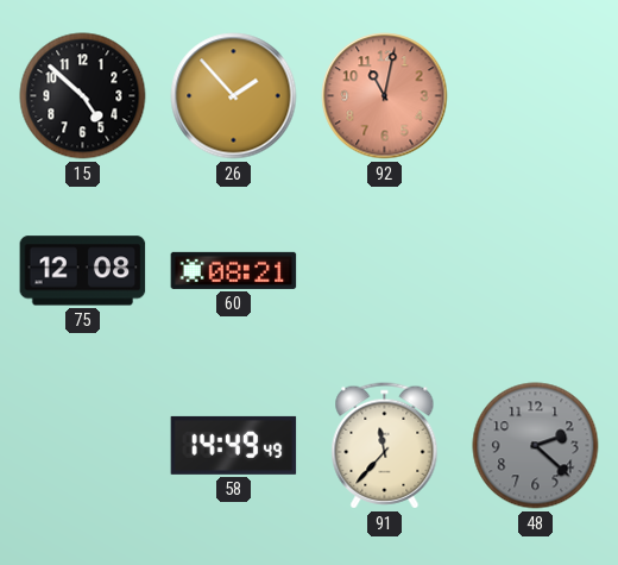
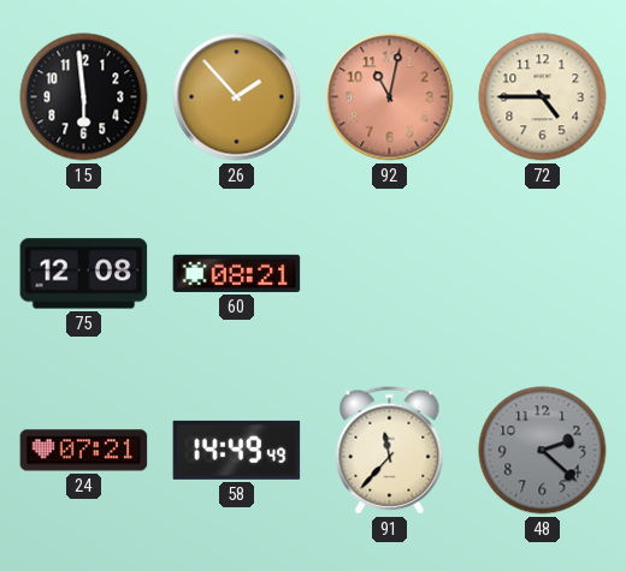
15: 4:52 -> 5:59
72: none -> 4:45
24: none -> 07:21
